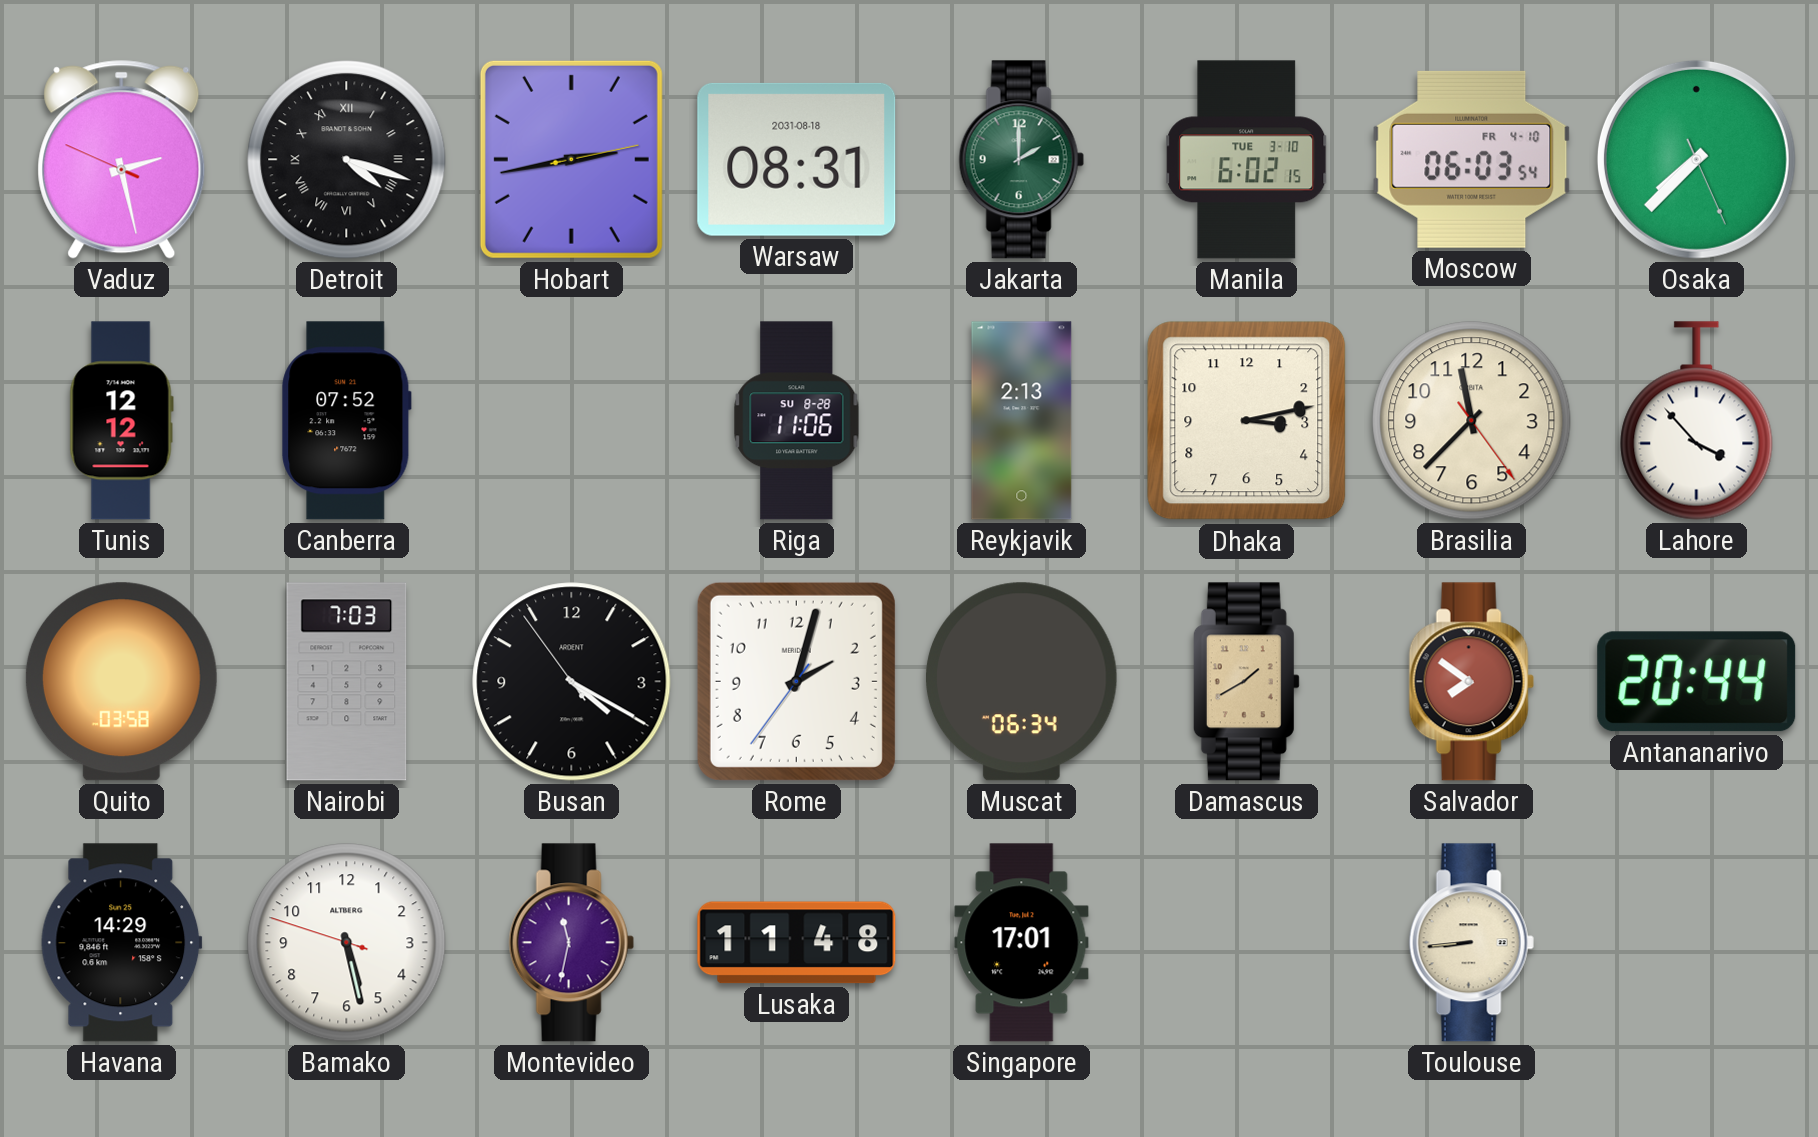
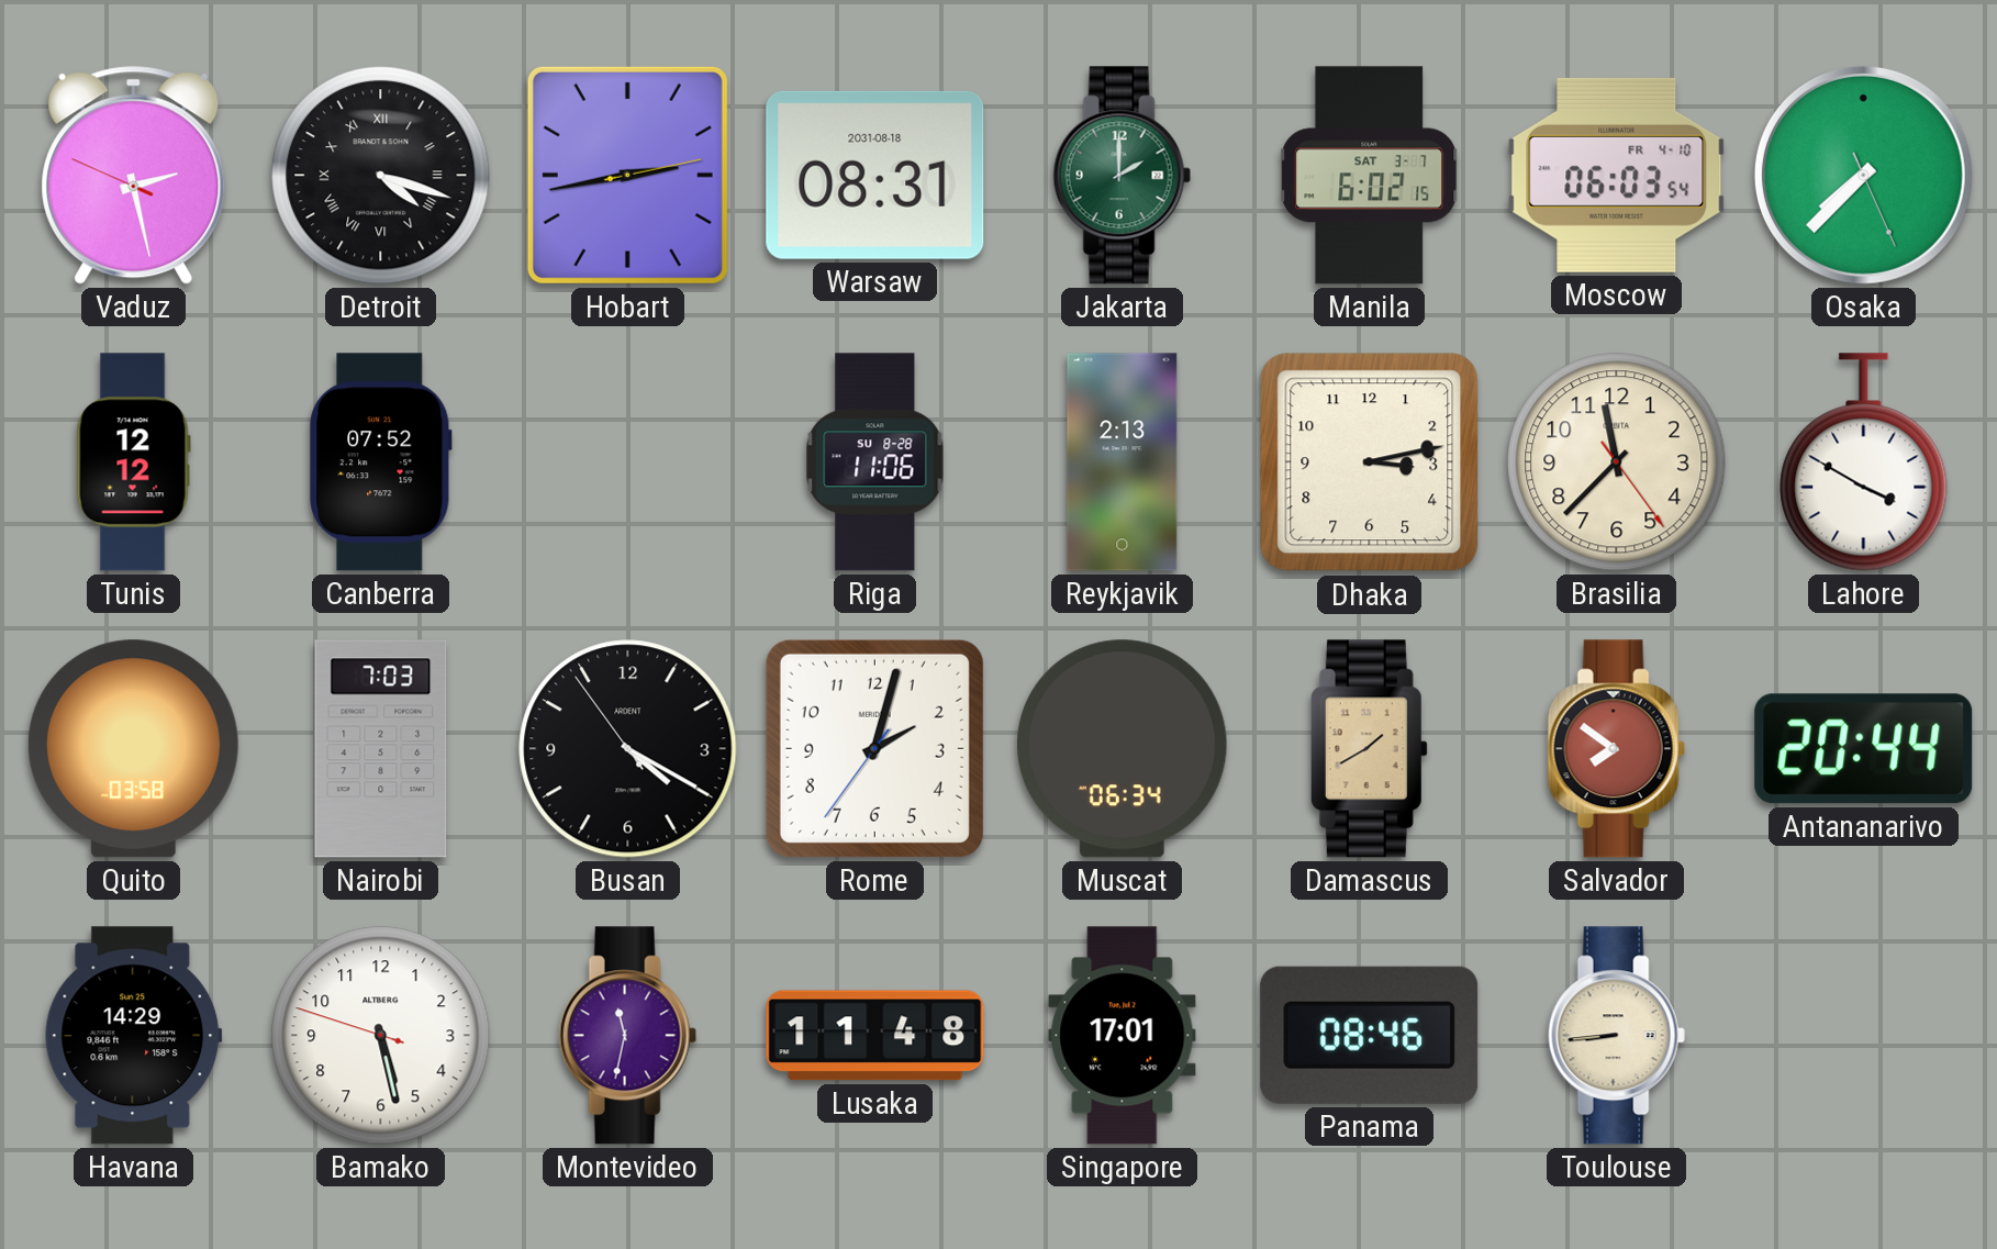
Manila date: TUE 3-10 -> SAT 3-7
Lahore: 3:53 -> 3:50
Panama: none -> 08:46
